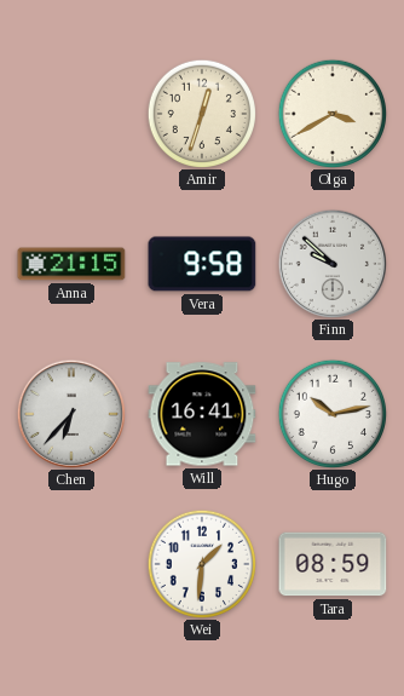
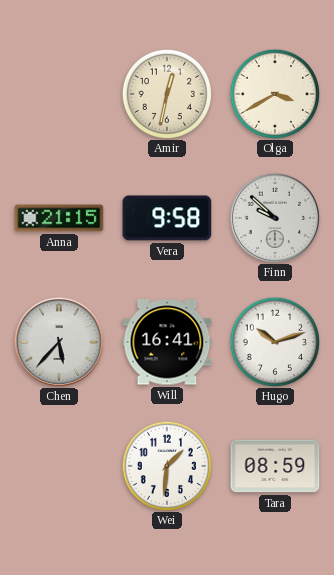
Amir: 12:33 -> 12:32
Chen: 6:37 -> 5:37
Hugo: 10:13 -> 10:12
